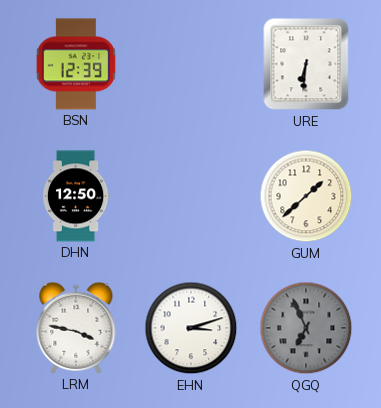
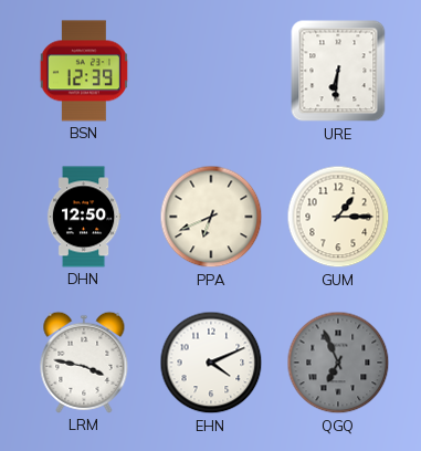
PPA: none -> 6:41
GUM: 1:38 -> 1:15
EHN: 3:12 -> 4:11
